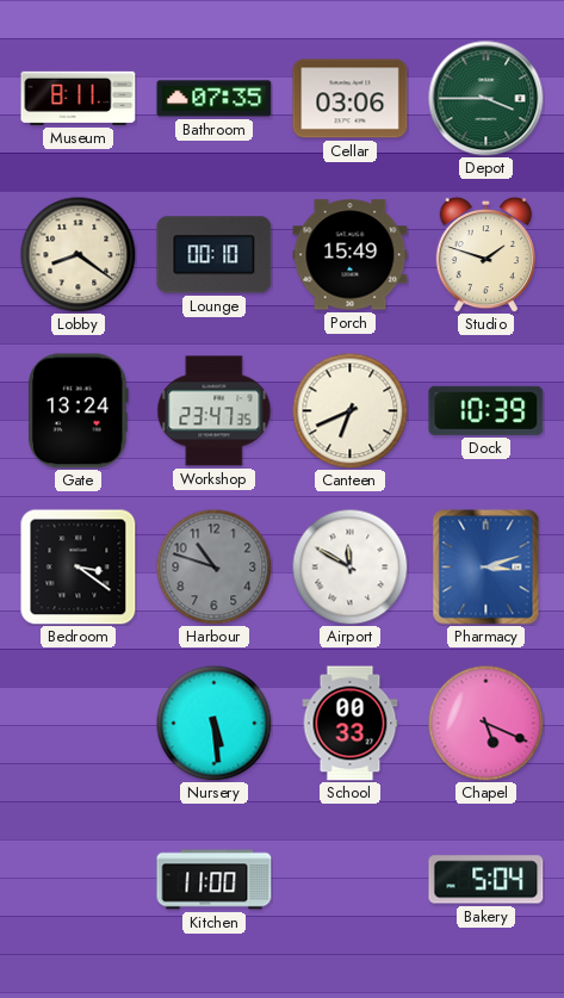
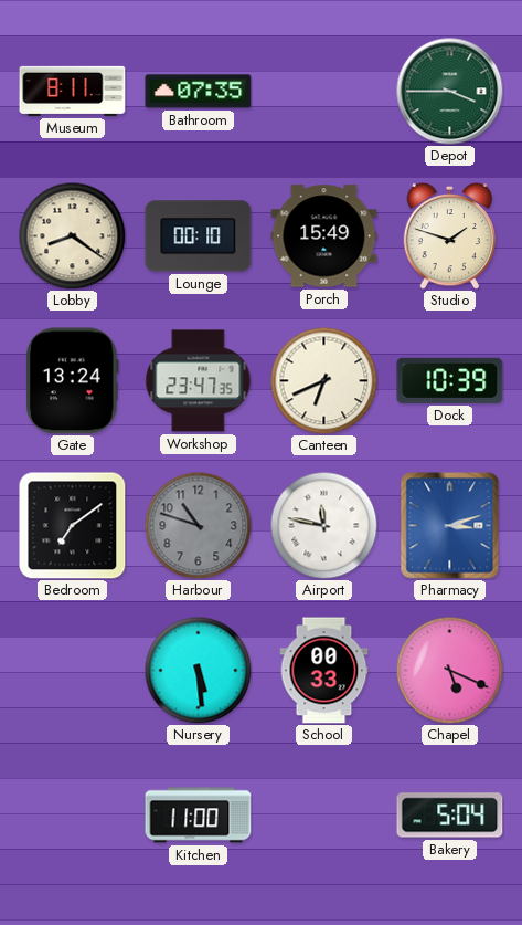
Cellar: 03:06 -> none
Bedroom: 3:21 -> 7:09
Airport: 11:50 -> 11:47
